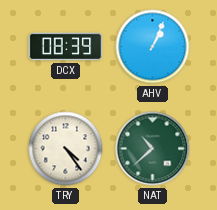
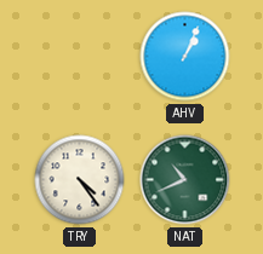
DCX: 08:39 -> none
NAT: 10:38 -> 10:41
